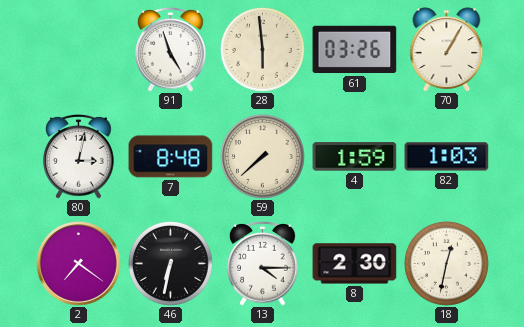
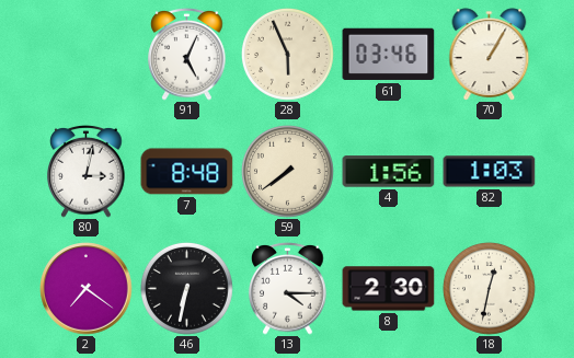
91: 4:57 -> 5:04
28: 5:59 -> 5:56
61: 03:26 -> 03:46
59: 7:38 -> 7:39
4: 1:59 -> 1:56
